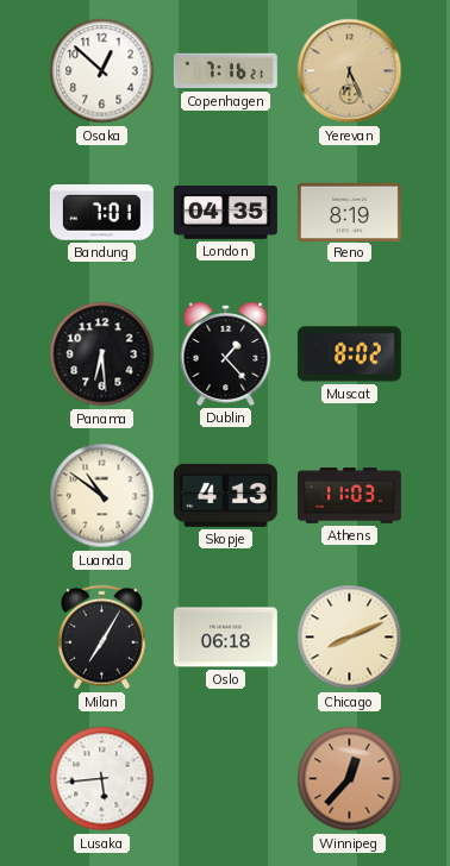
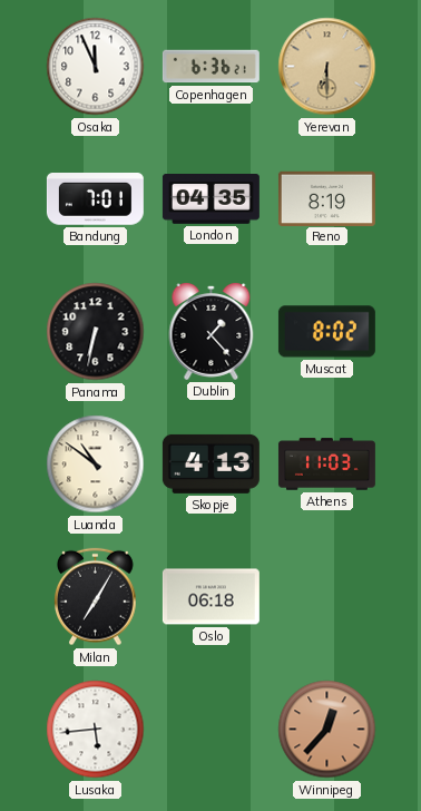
Osaka: 12:52 -> 11:56
Copenhagen: 7:16 -> 6:36
Yerevan: 6:26 -> 6:30
Panama: 6:29 -> 6:32
Chicago: 8:11 -> none
